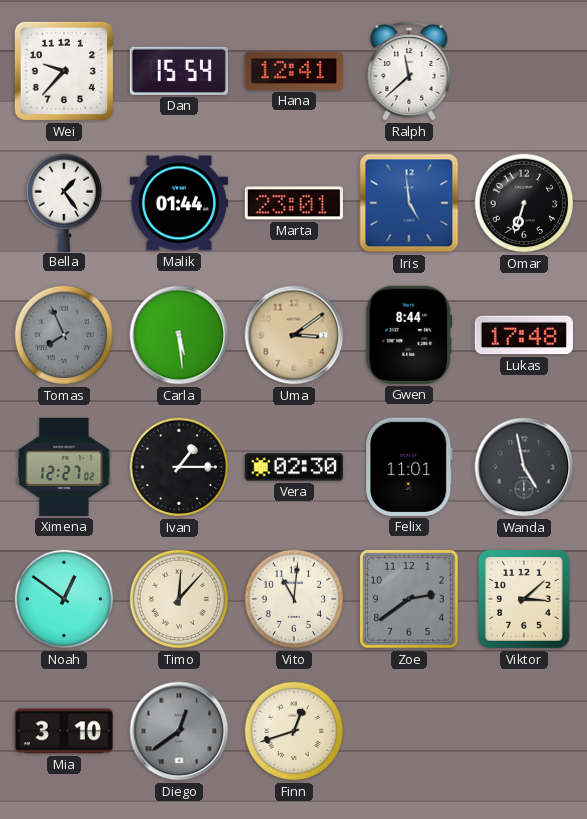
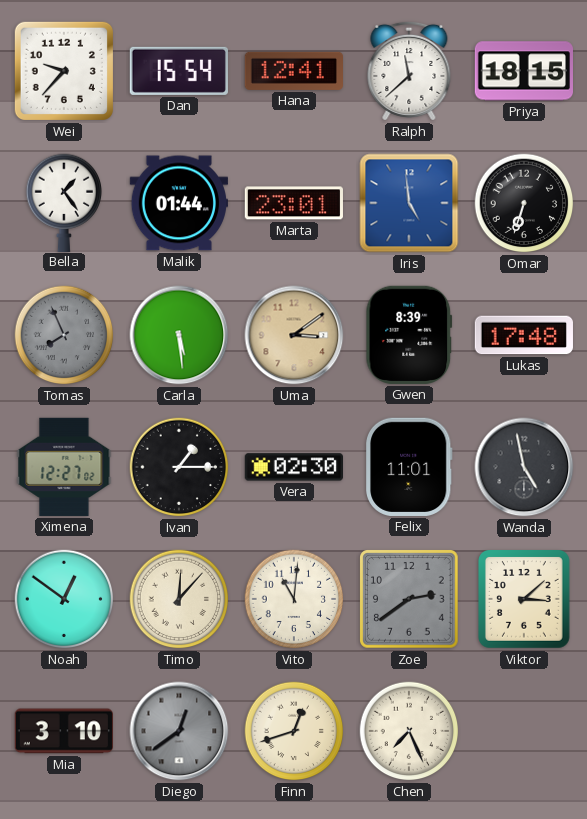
Priya: none -> 18:15
Gwen: 8:44 -> 8:39
Chen: none -> 7:26
